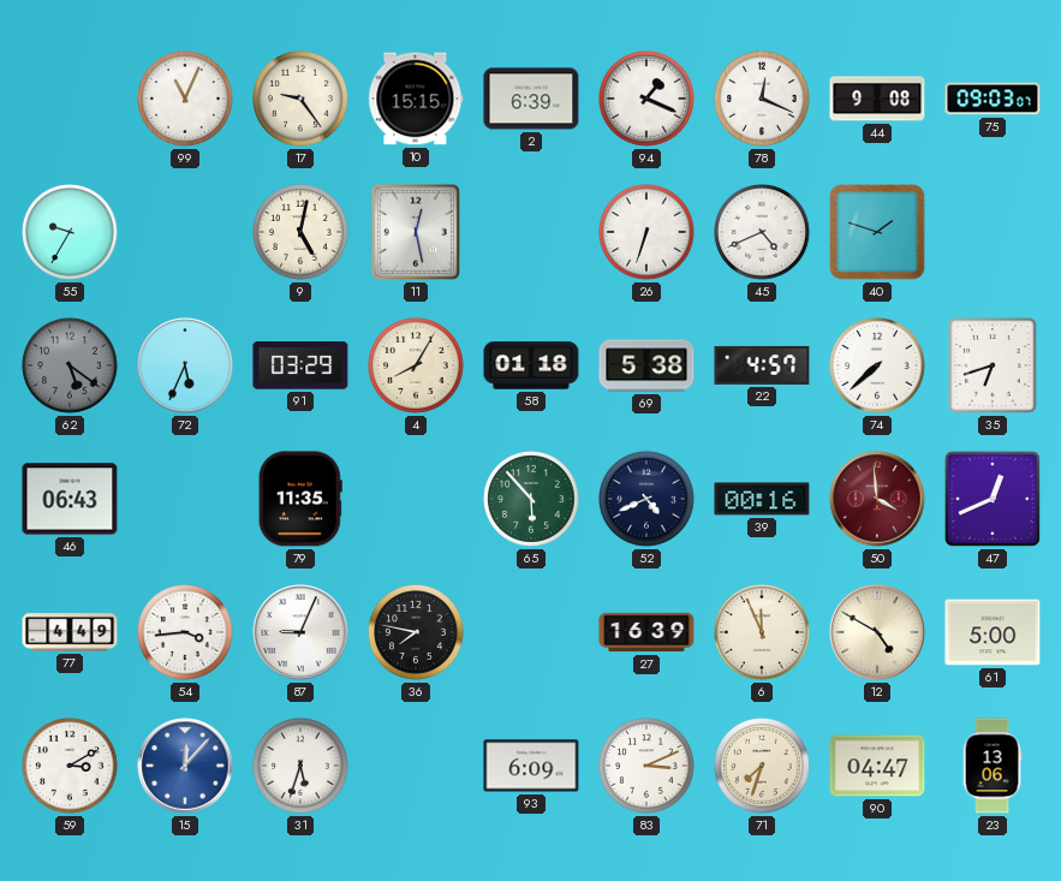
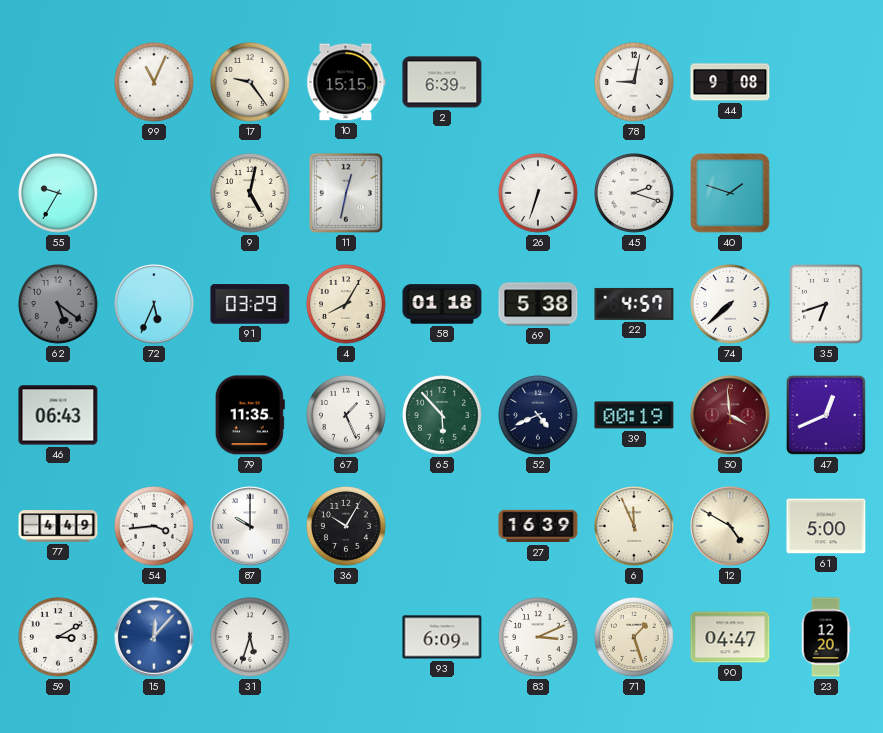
94: 1:19 -> none
78: 12:19 -> 9:02
75: 09:03 -> none
11: 12:28 -> 12:32
45: 4:41 -> 2:18
67: none -> 1:26
39: 00:16 -> 00:19
87: 9:04 -> 10:00
36: 7:47 -> 10:05
71: 7:33 -> 1:27
23: 13:06 -> 12:20
